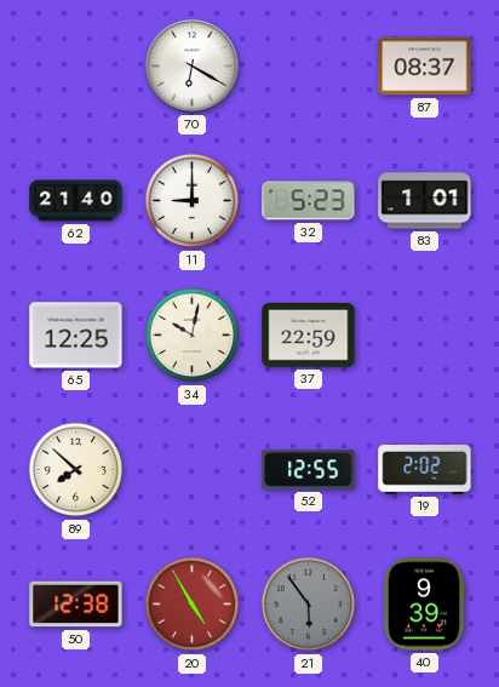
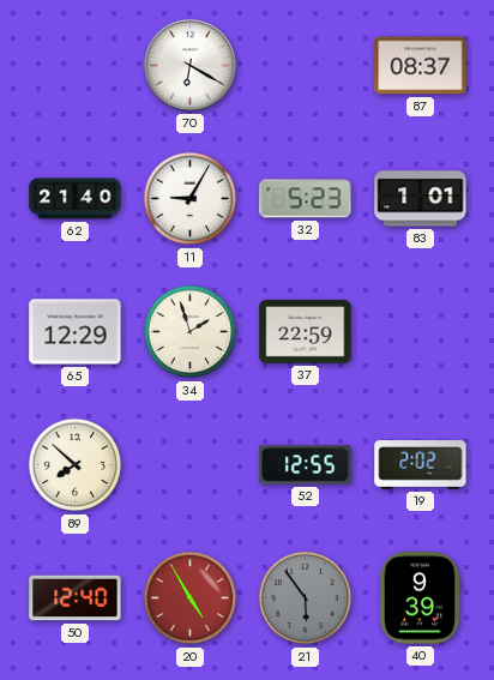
11: 9:00 -> 9:05
65: 12:25 -> 12:29
34: 10:02 -> 1:57
50: 12:38 -> 12:40
